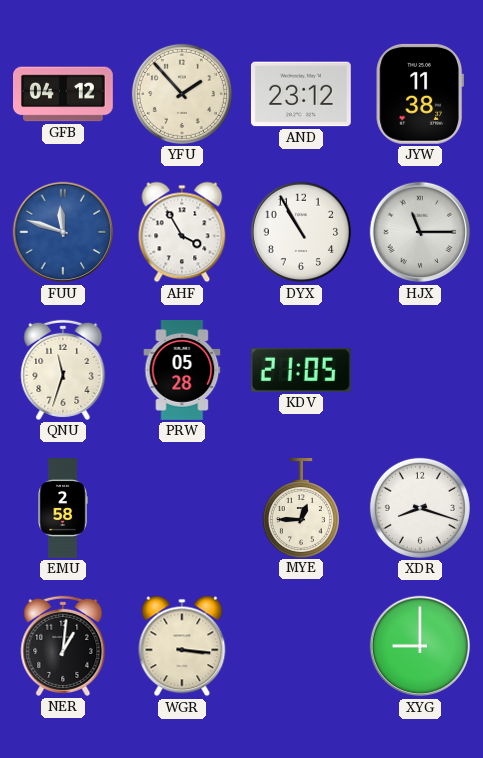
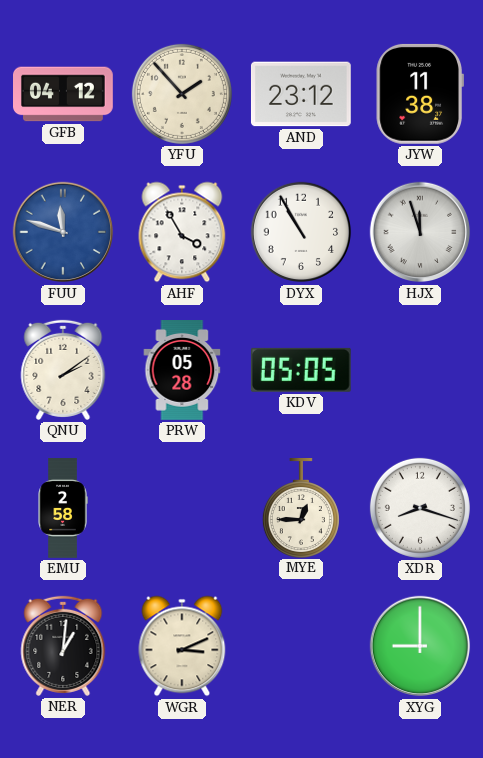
HJX: 11:15 -> 11:57
QNU: 11:33 -> 2:09
KDV: 21:05 -> 05:05
WGR: 3:16 -> 3:11
